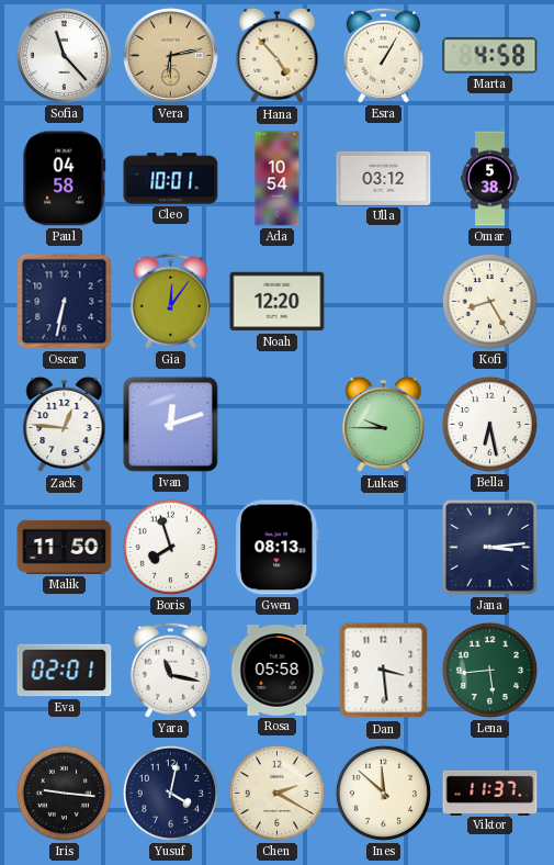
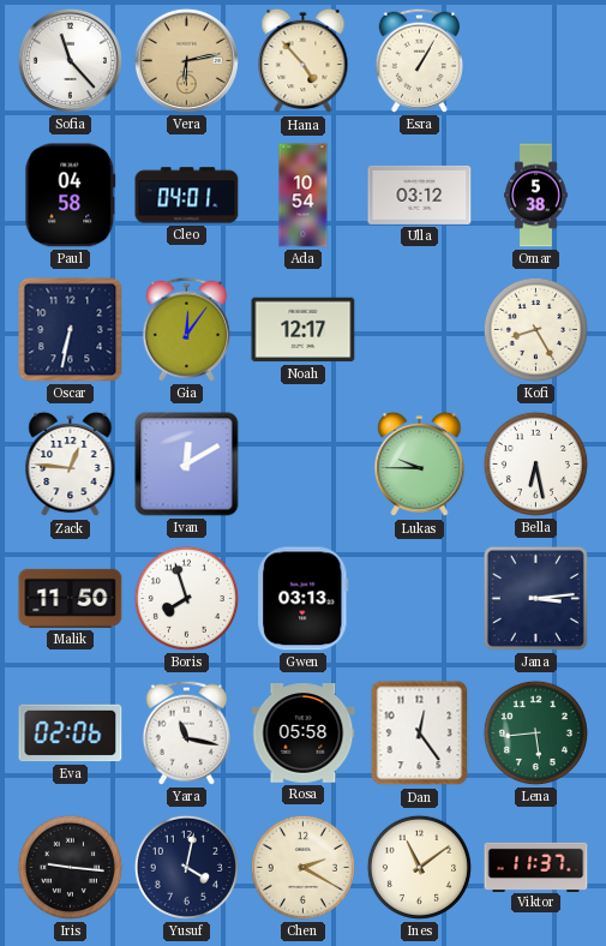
Marta: 4:58 -> none
Cleo: 10:01 -> 04:01
Noah: 12:20 -> 12:17
Ivan: 12:12 -> 12:10
Gwen: 08:13 -> 03:13
Eva: 02:01 -> 02:06
Dan: 3:29 -> 12:24
Ines: 11:52 -> 11:09
